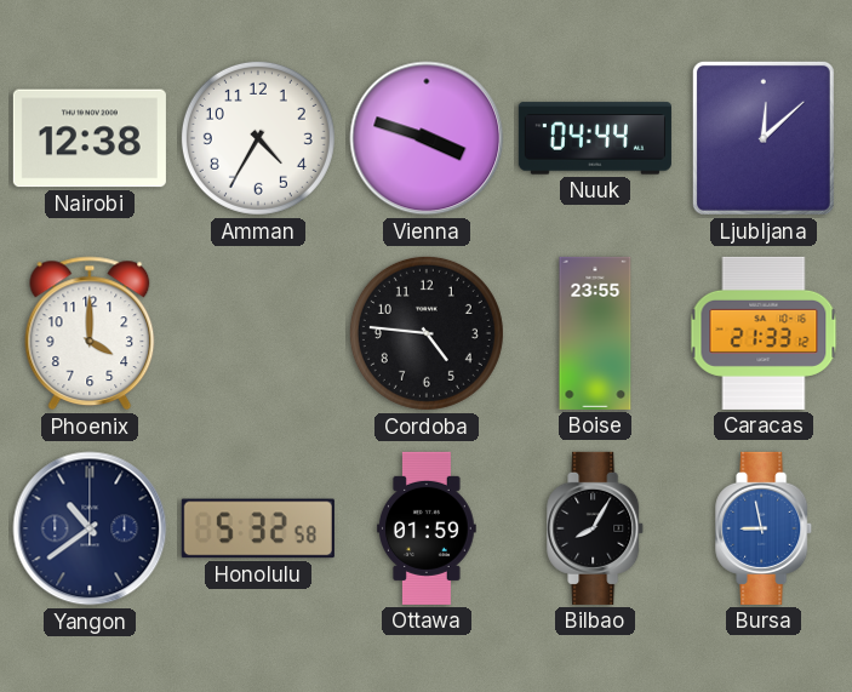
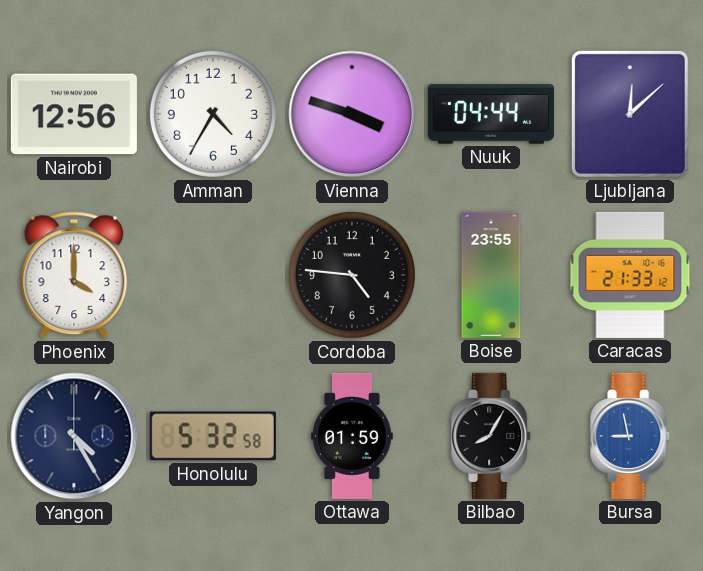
Nairobi: 12:38 -> 12:56
Yangon: 10:39 -> 4:25
